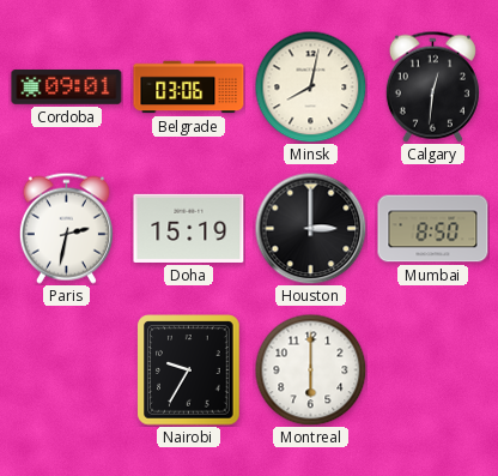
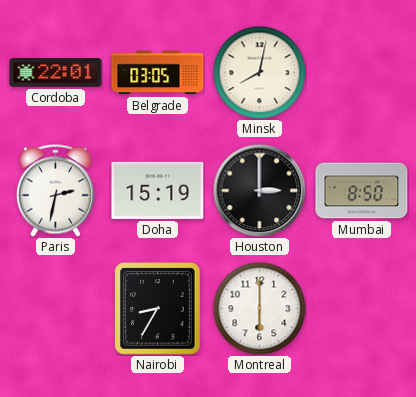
Cordoba: 09:01 -> 22:01
Belgrade: 03:06 -> 03:05
Calgary: 12:31 -> none
Nairobi: 9:35 -> 8:35
